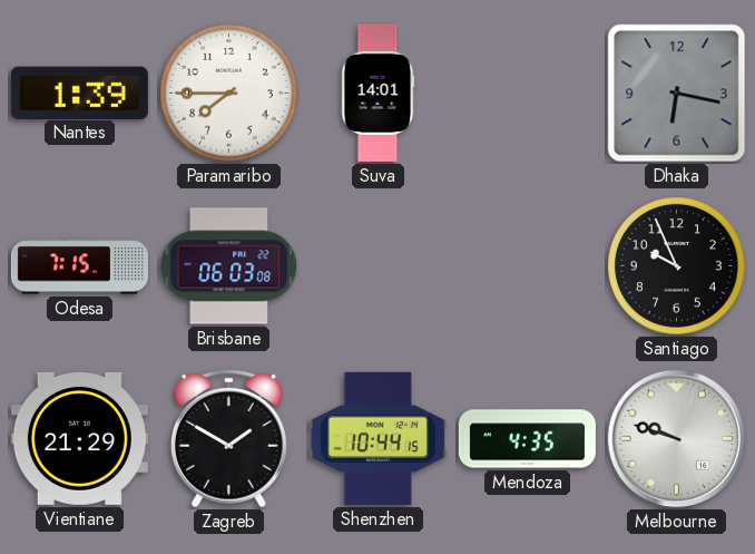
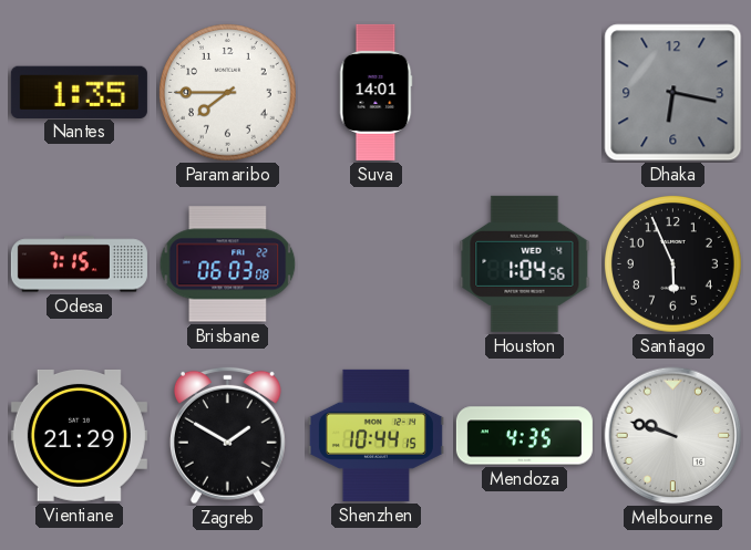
Nantes: 1:39 -> 1:35
Houston: none -> 1:04
Santiago: 9:56 -> 5:56
